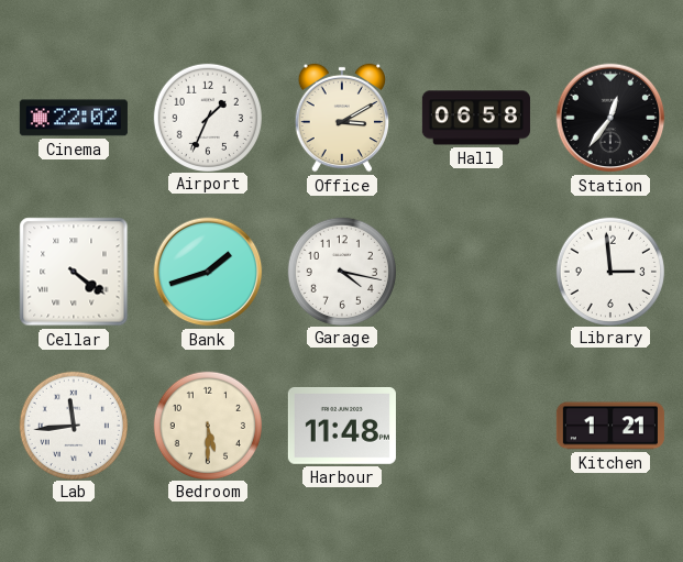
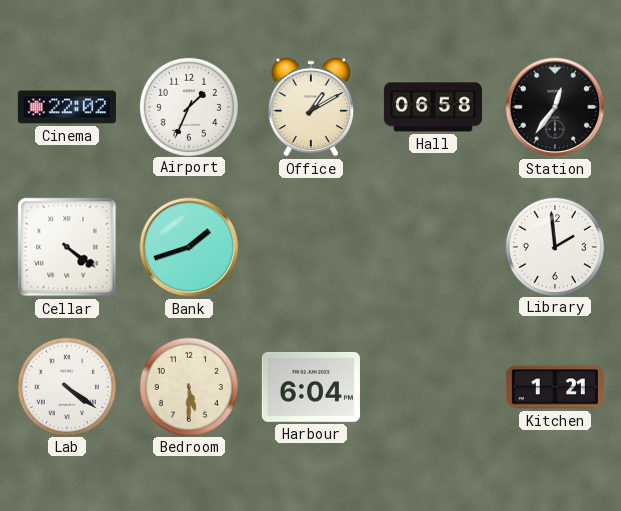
Office: 3:10 -> 1:10
Garage: 4:17 -> none
Library: 2:59 -> 1:59
Lab: 11:44 -> 4:21
Harbour: 11:48 -> 6:04
